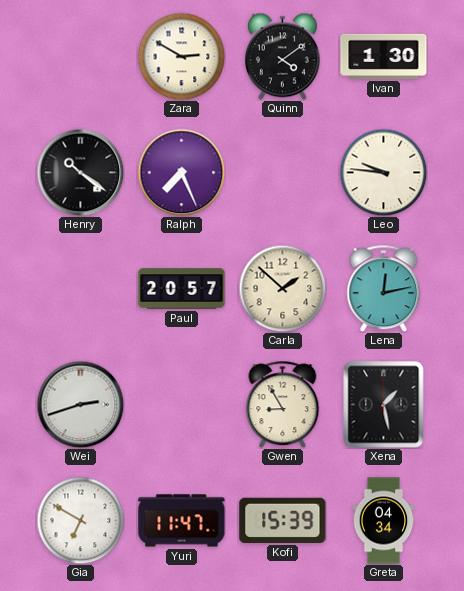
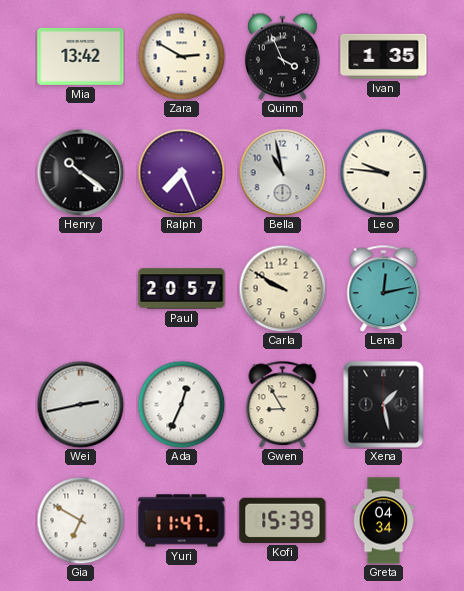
Mia: none -> 13:42
Quinn: 4:09 -> 3:56
Ivan: 1:30 -> 1:35
Bella: none -> 10:58
Carla: 1:52 -> 9:50
Wei: 2:42 -> 2:43
Ada: none -> 12:34
